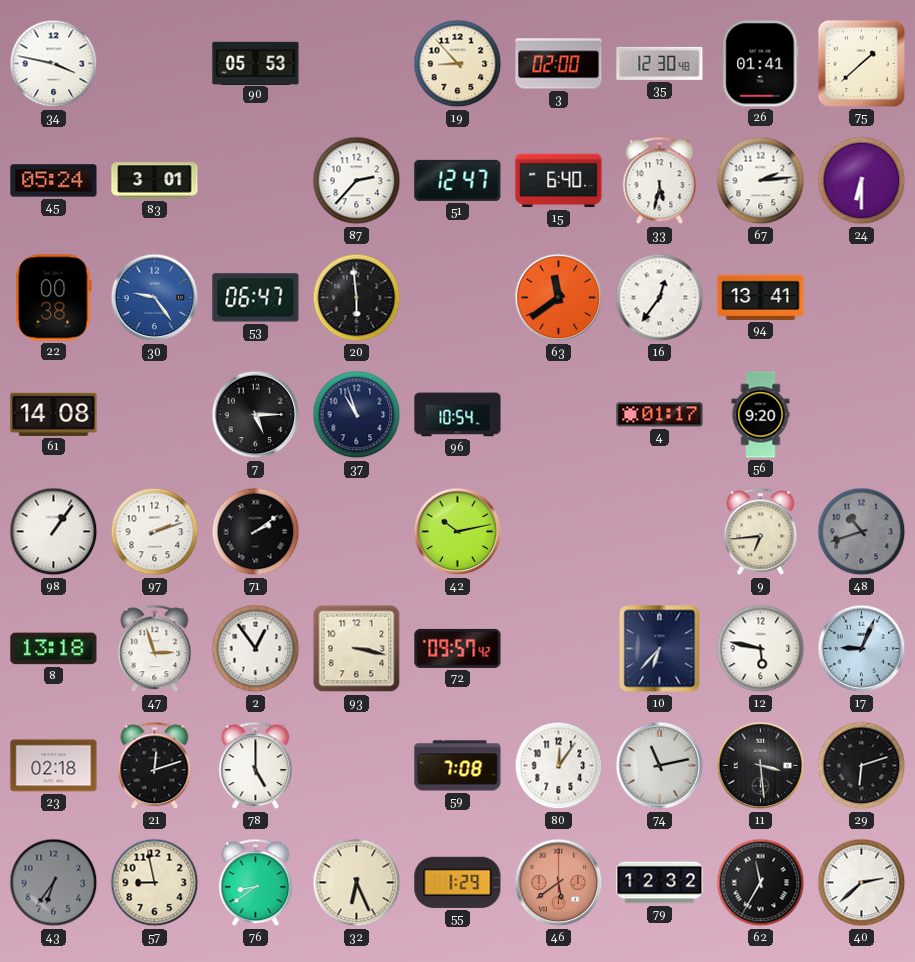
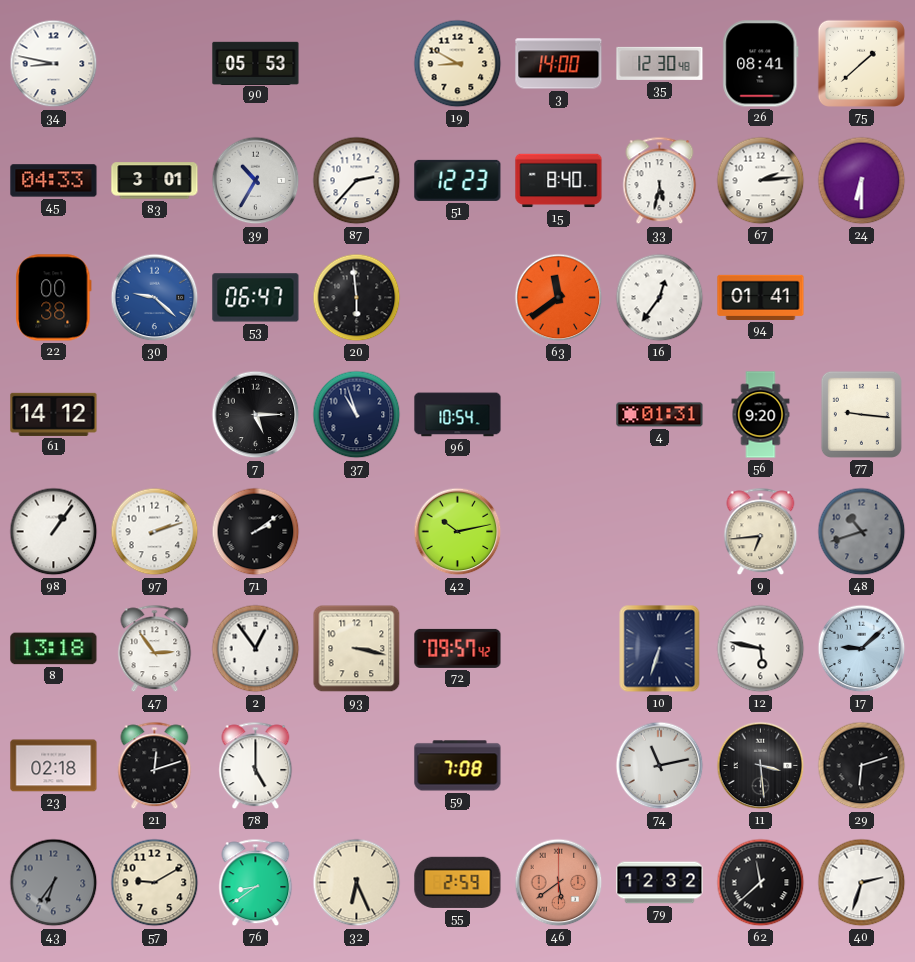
34: 3:47 -> 8:47
19: 8:53 -> 8:50
3: 02:00 -> 14:00
26: 01:41 -> 08:41
45: 05:24 -> 04:33
39: none -> 10:35
51: 12:47 -> 12:23
15: 6:40 -> 8:40
30: 9:24 -> 9:22
94: 13:41 -> 01:41
61: 14:08 -> 14:12
4: 01:17 -> 01:31
77: none -> 9:16
47: 2:57 -> 2:54
10: 6:37 -> 6:33
17: 9:04 -> 9:08
80: 12:06 -> none
57: 8:58 -> 9:10
55: 1:29 -> 2:59
62: 11:35 -> 11:38
40: 2:38 -> 2:33
